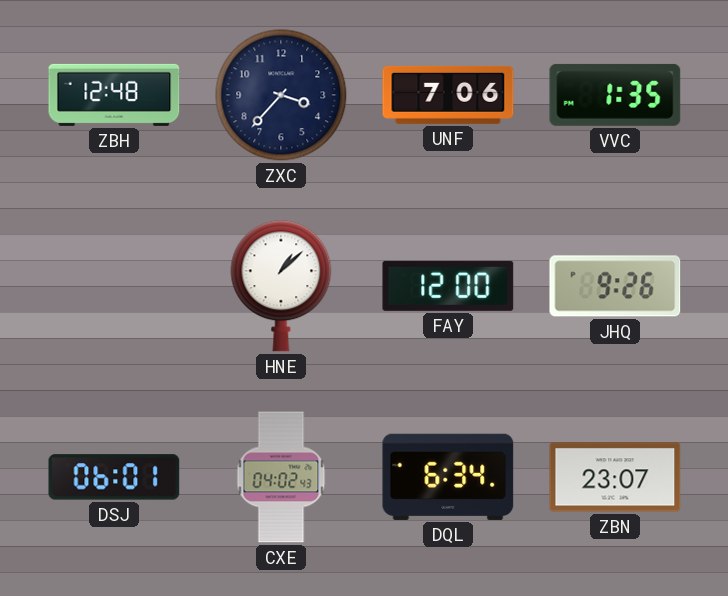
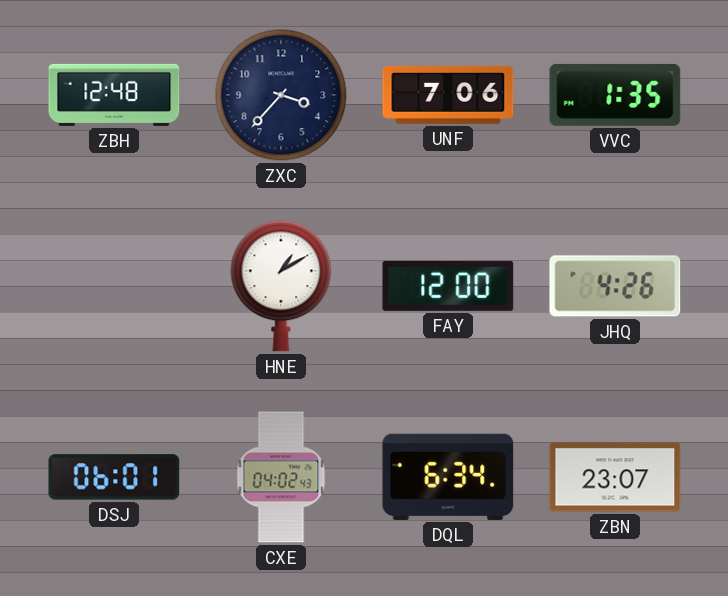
HNE: 1:08 -> 1:10
JHQ: 9:26 -> 4:26
